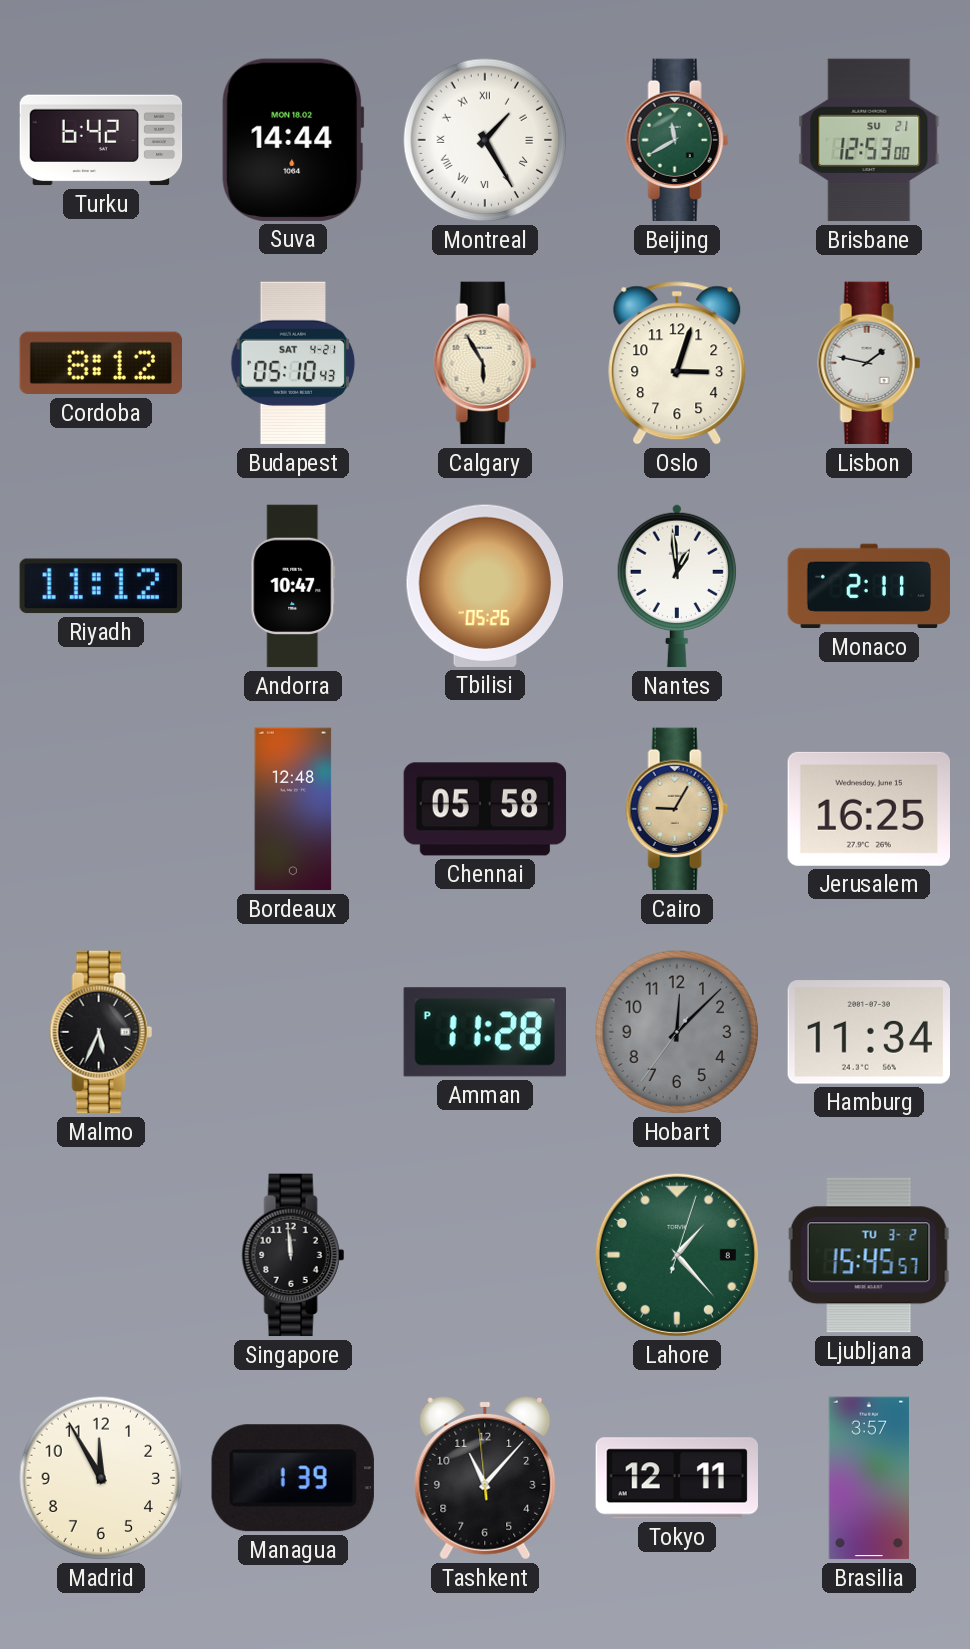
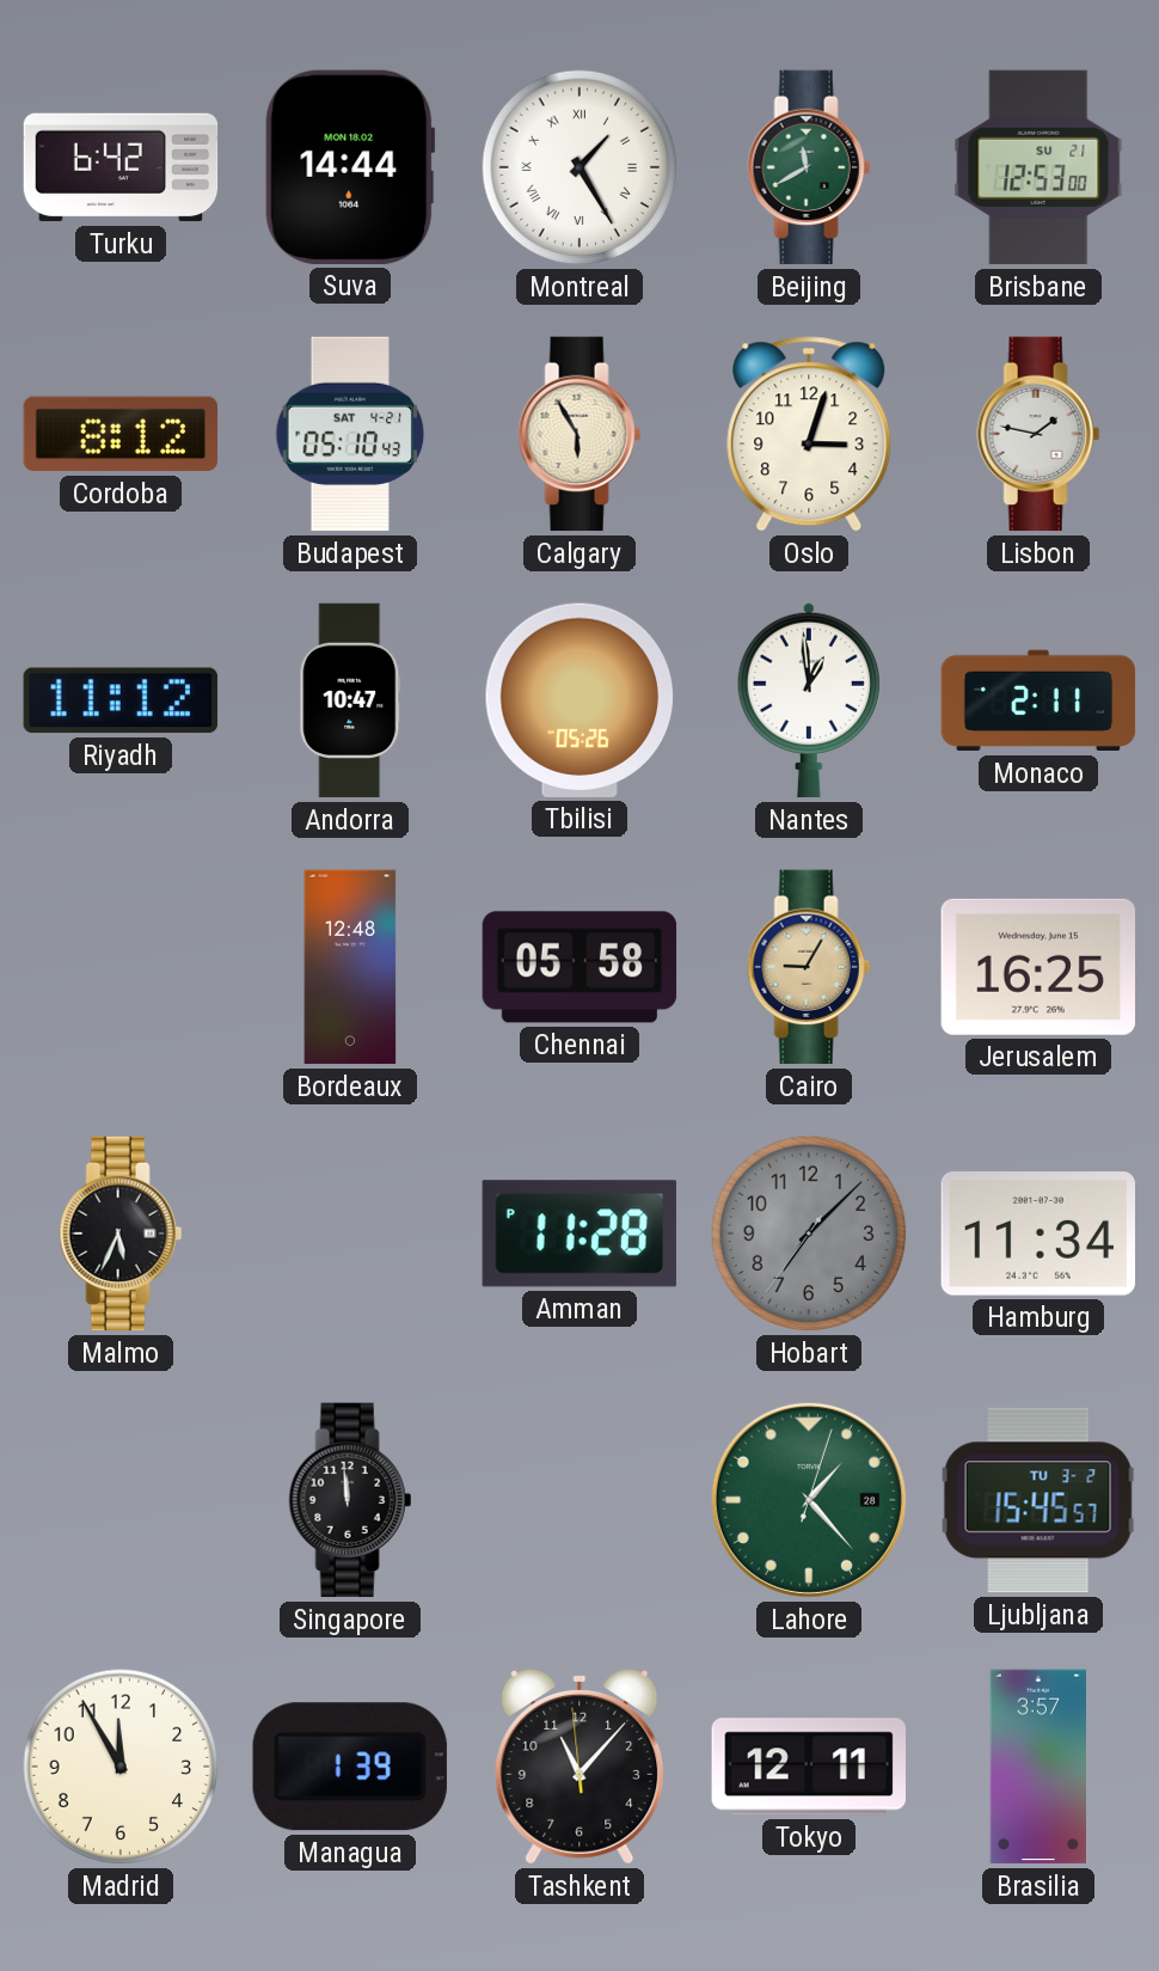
Hobart: 12:07 -> 7:07
Lahore date: 8 -> 28
